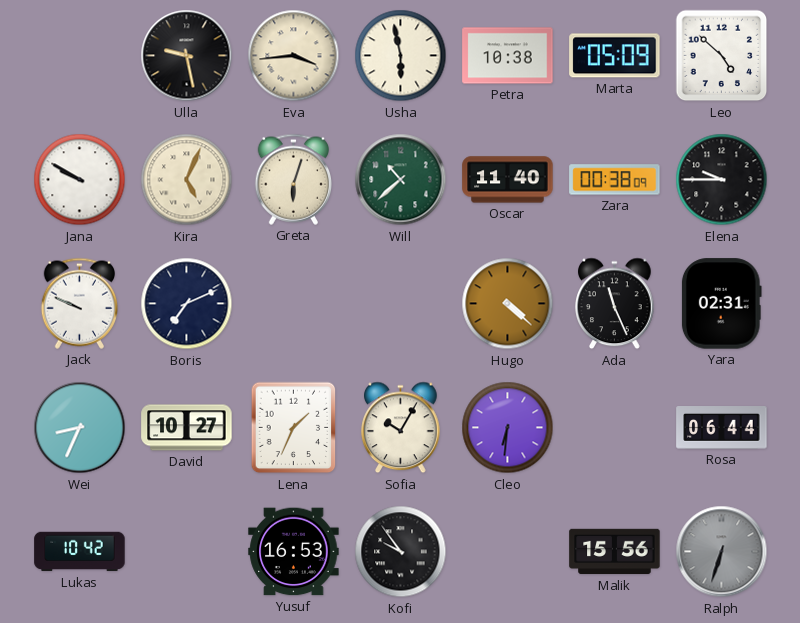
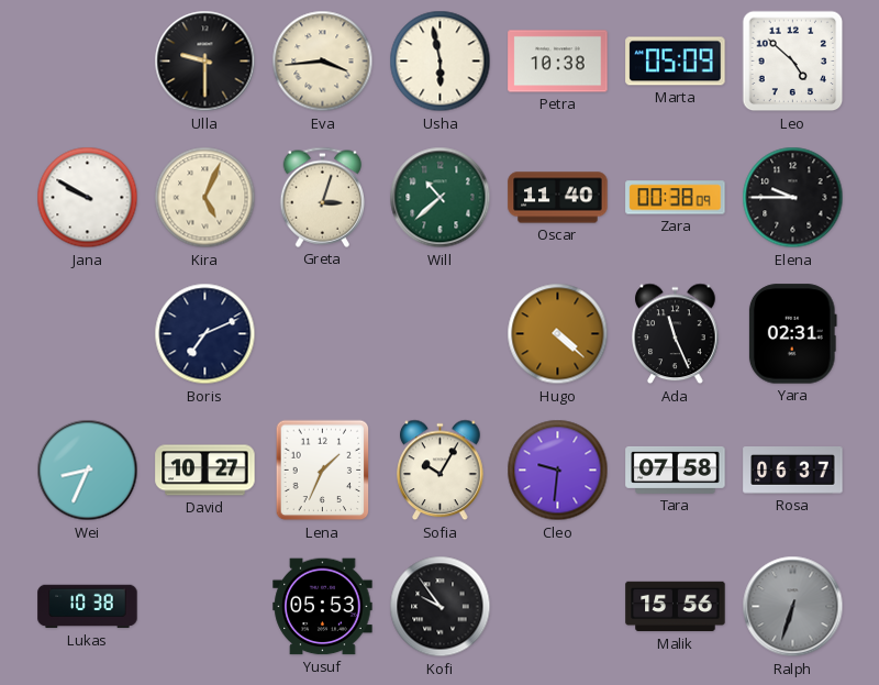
Ulla: 9:28 -> 9:30
Greta: 6:03 -> 3:03
Jack: 9:49 -> none
Cleo: 6:31 -> 9:31
Tara: none -> 07:58
Rosa: 06:44 -> 06:37
Lukas: 10:42 -> 10:38
Yusuf: 16:53 -> 05:53
